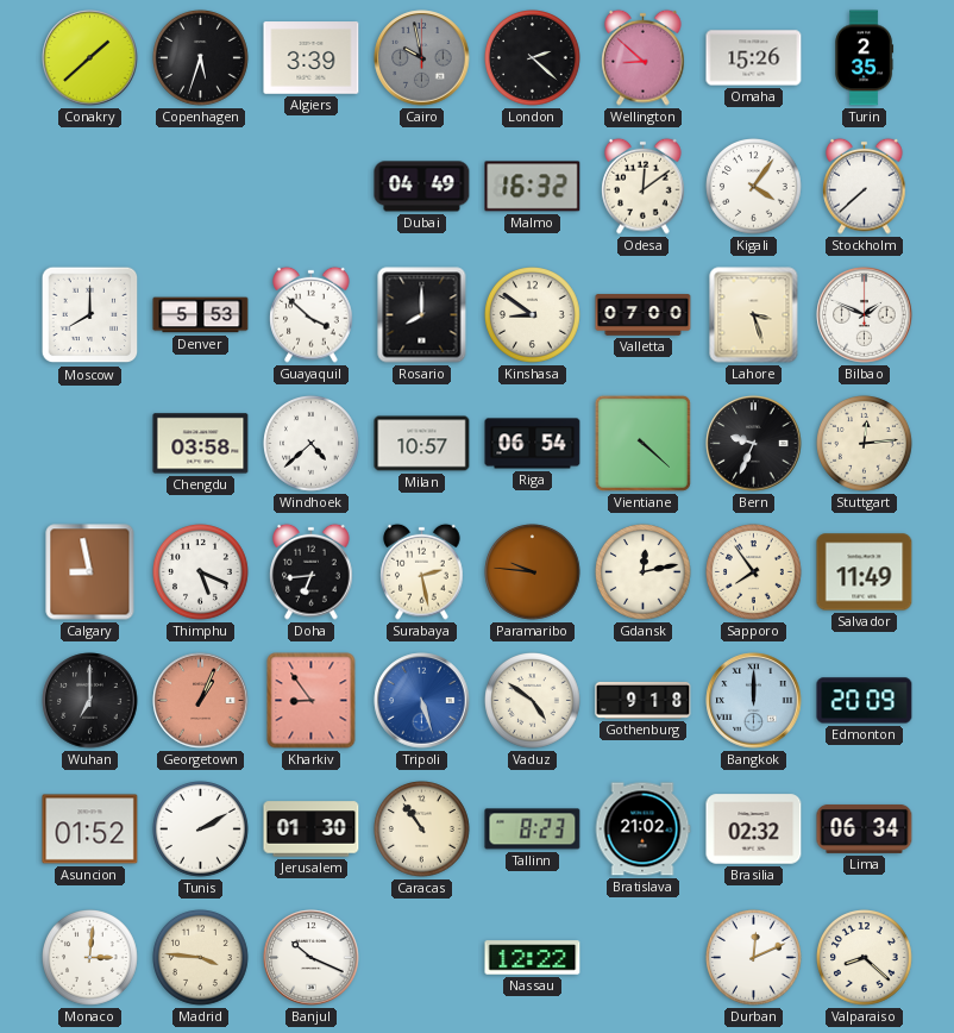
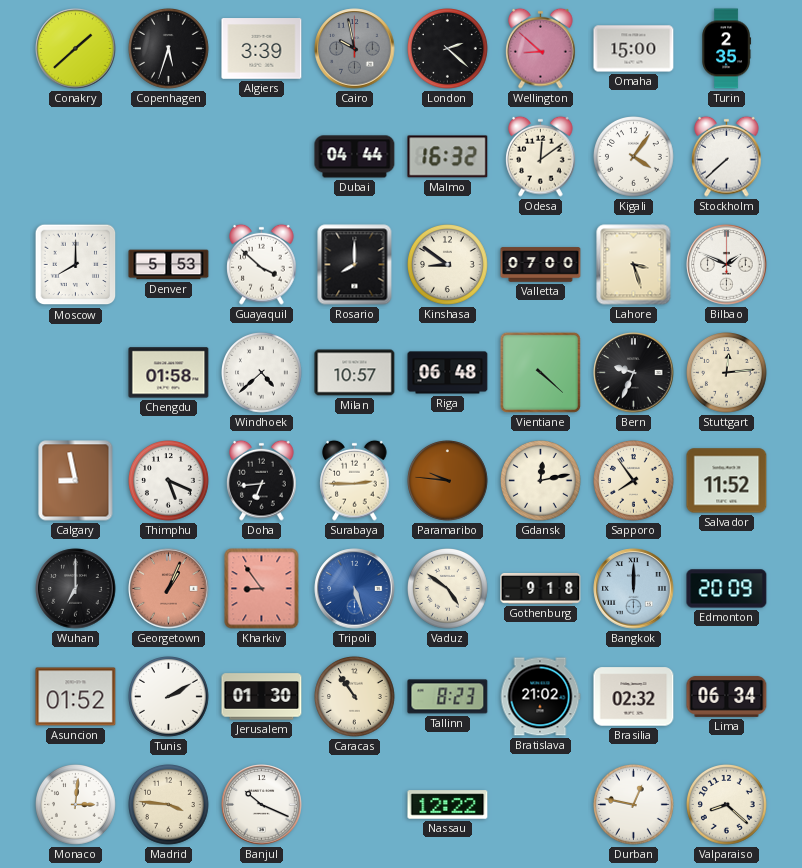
Omaha: 15:26 -> 15:00
Dubai: 04:49 -> 04:44
Chengdu: 03:58 -> 01:58
Riga: 06:54 -> 06:48
Surabaya: 2:28 -> 2:45
Salvador: 11:49 -> 11:52
Durban: 12:11 -> 12:47
